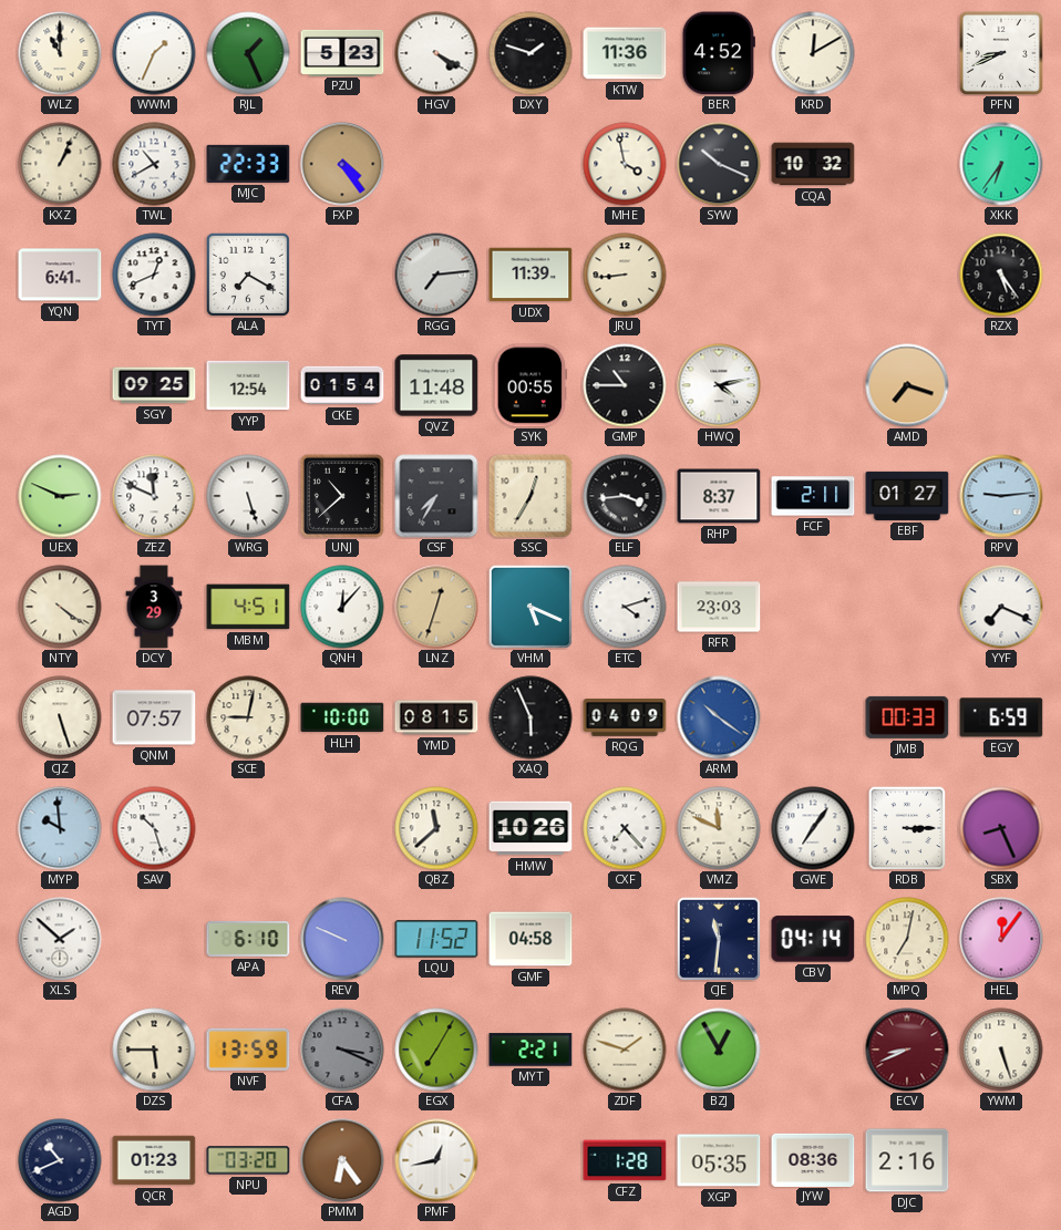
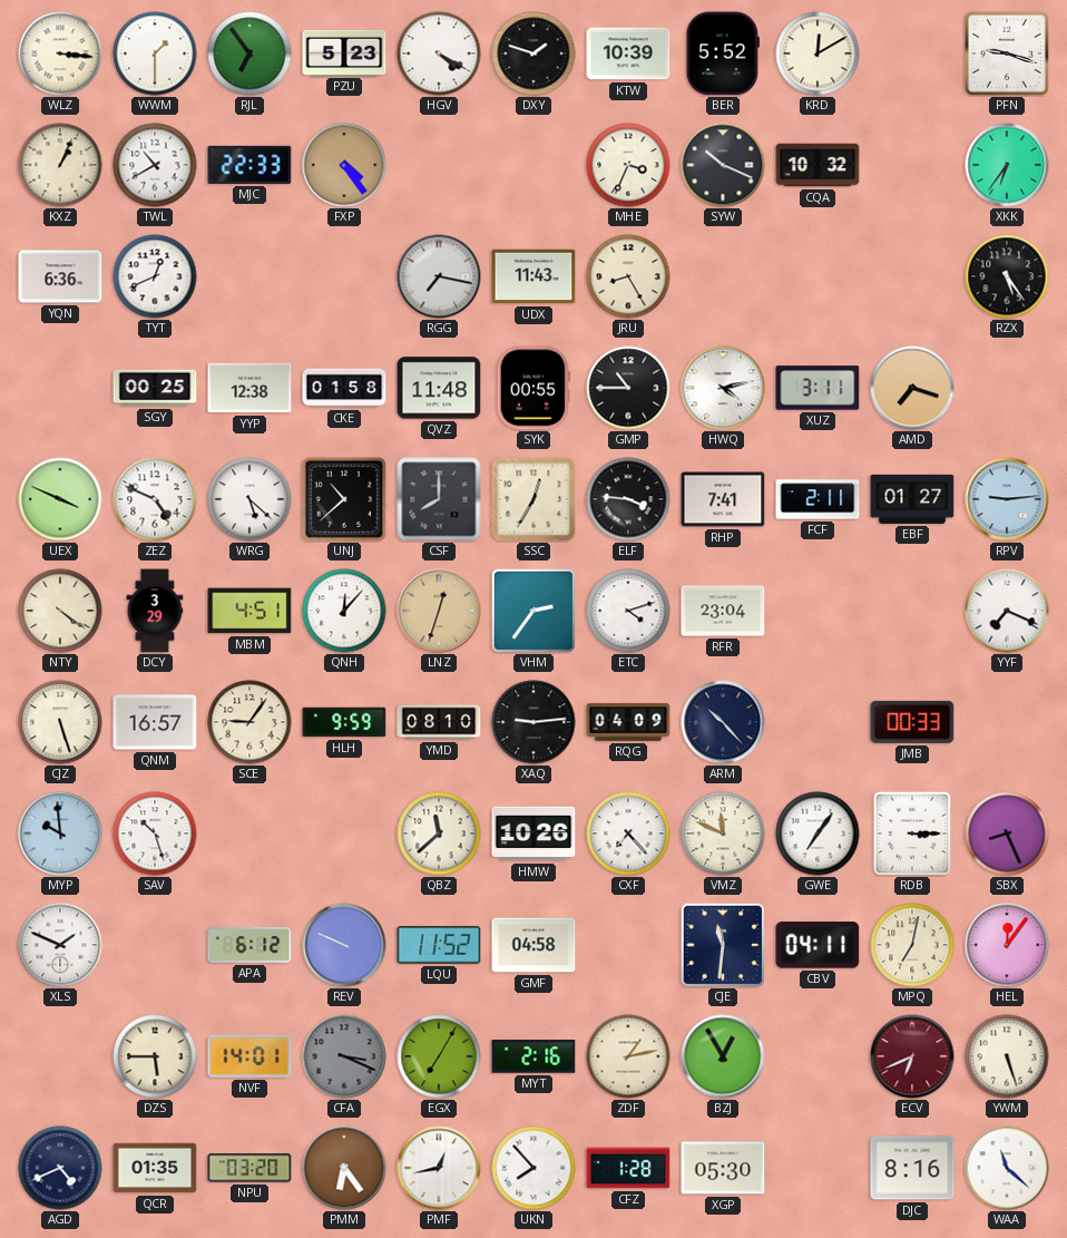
WLZ: 11:00 -> 3:16
WWM: 1:34 -> 1:30
RJL: 1:26 -> 6:54
KTW: 11:36 -> 10:39
BER: 4:52 -> 5:52
PFN: 8:41 -> 9:18
MHE: 3:58 -> 3:34
YQN: 6:41 -> 6:36
ALA: 7:20 -> none
RGG: 7:14 -> 7:17
UDX: 11:39 -> 11:43
JRU: 8:44 -> 8:25
SGY: 09:25 -> 00:25
YYP: 12:54 -> 12:38
CKE: 01:54 -> 01:58
XUZ: none -> 3:11
UEX: 2:49 -> 3:49
ZEZ: 11:49 -> 4:49
WRG: 5:27 -> 5:22
CSF: 7:35 -> 8:00
ELF: 3:44 -> 3:46
RHP: 8:37 -> 7:41
VHM: 5:19 -> 2:36
RFR: 23:03 -> 23:04
QNM: 07:57 -> 16:57
SCE: 9:02 -> 9:06
HLH: 10:00 -> 9:59
YMD: 08:15 -> 08:10
XAQ: 5:56 -> 9:14
ARM: 10:21 -> 10:23
ARM dial: blue -> navy
EGY: 6:59 -> none
XLS: 1:52 -> 1:49
APA: 6:10 -> 6:12
CBV: 04:14 -> 04:11
NVF: 13:59 -> 14:01
MYT: 2:21 -> 2:16
ZDF: 1:48 -> 1:13
ECV: 8:41 -> 6:41
AGD: 10:41 -> 4:41
QCR: 01:23 -> 01:35
UKN: none -> 7:53
XGP: 05:35 -> 05:30
JYW: 08:36 -> none
DJC: 2:16 -> 8:16
WAA: none -> 11:22
